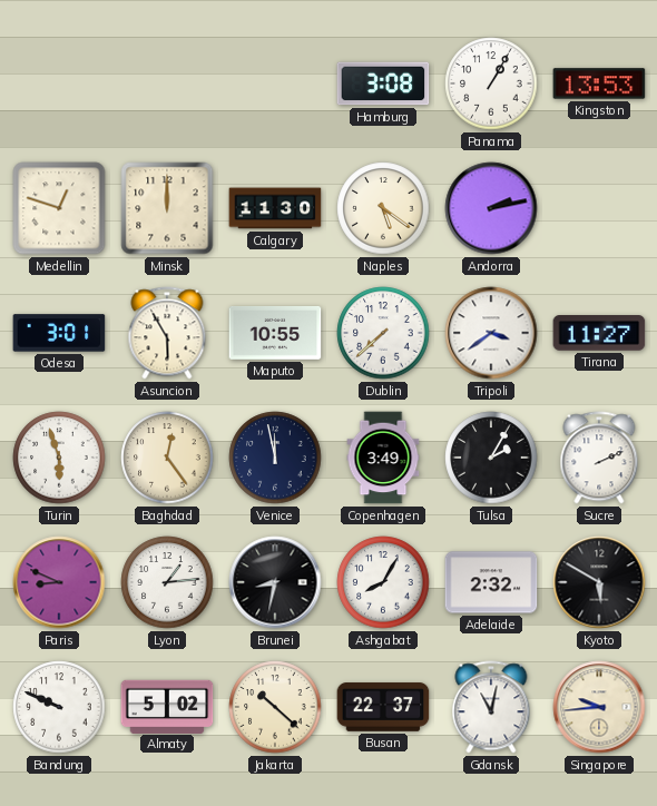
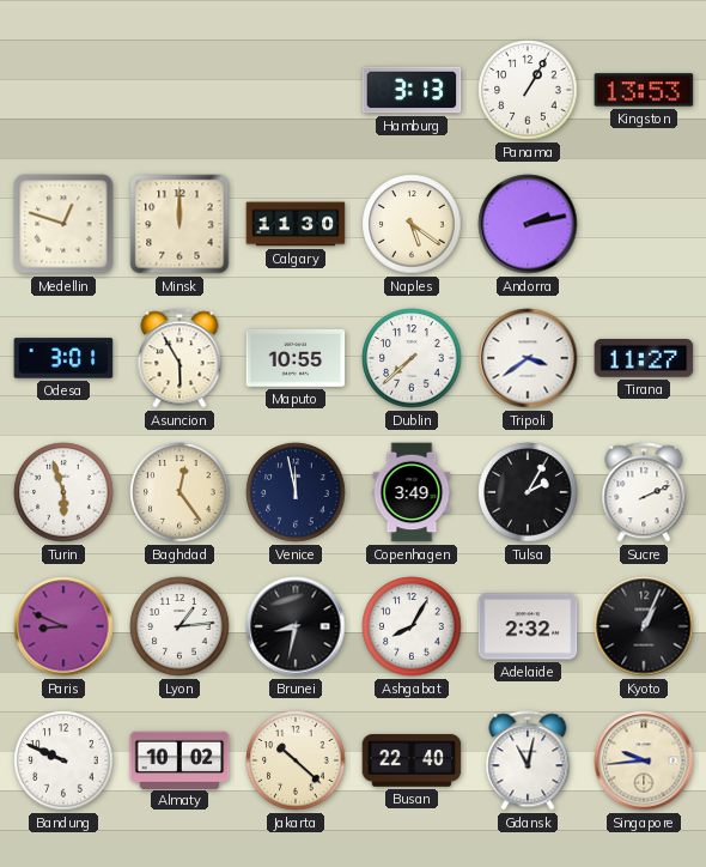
Hamburg: 3:08 -> 3:13
Kyoto: 5:50 -> 1:04
Almaty: 5:02 -> 10:02
Busan: 22:37 -> 22:40
